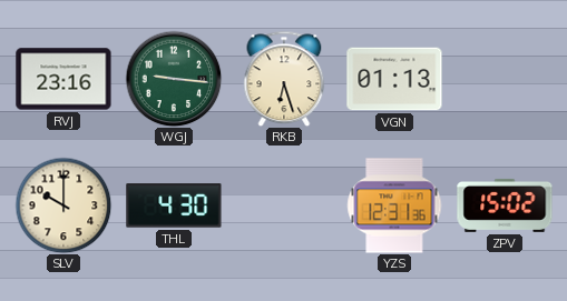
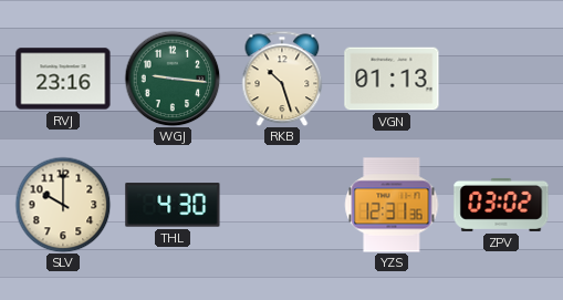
RKB: 6:27 -> 10:27
ZPV: 15:02 -> 03:02
